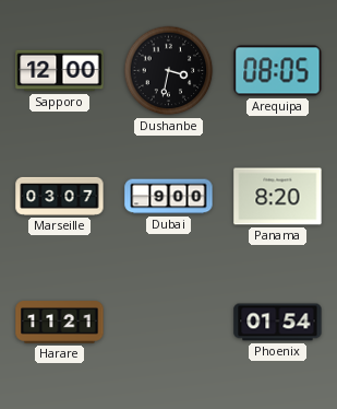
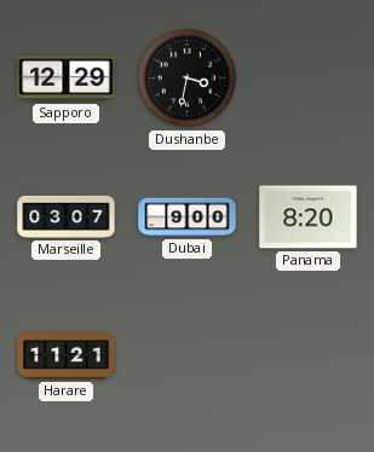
Sapporo: 12:00 -> 12:29
Arequipa: 08:05 -> none
Phoenix: 01:54 -> none
